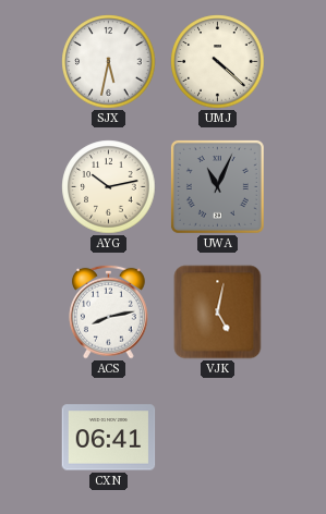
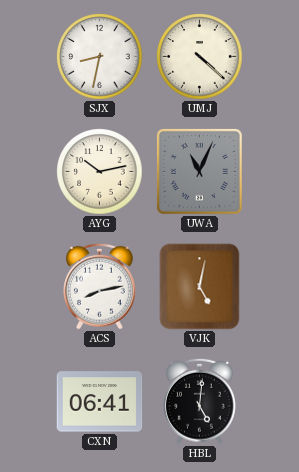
SJX: 5:32 -> 8:32
HBL: none -> 5:01
